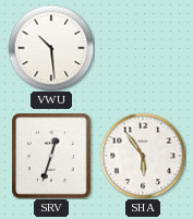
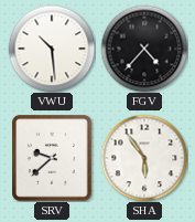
FGV: none -> 4:37
SRV: 12:33 -> 9:38
